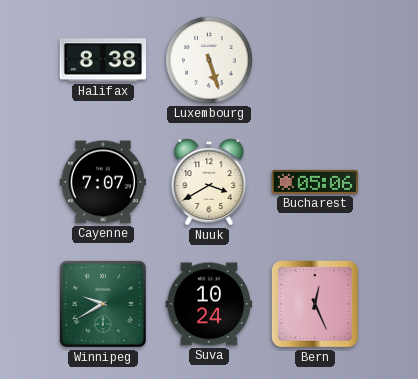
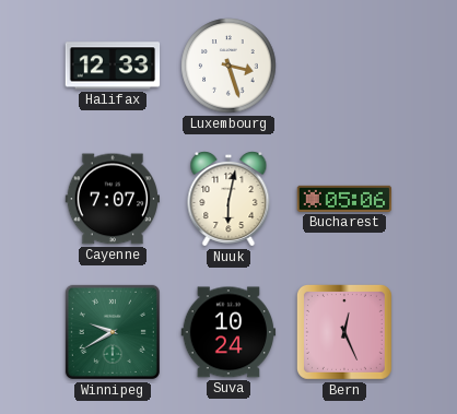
Halifax: 8:38 -> 12:33
Luxembourg: 5:27 -> 3:27
Nuuk: 3:40 -> 6:02
